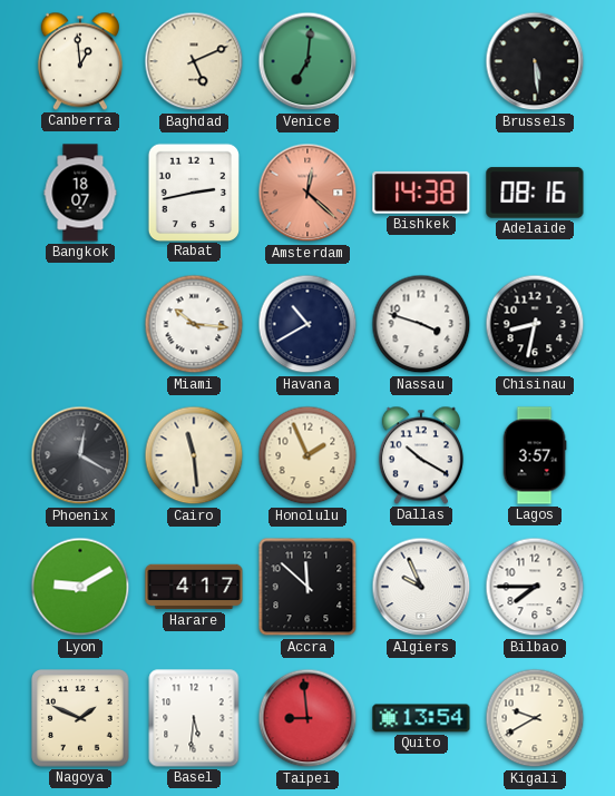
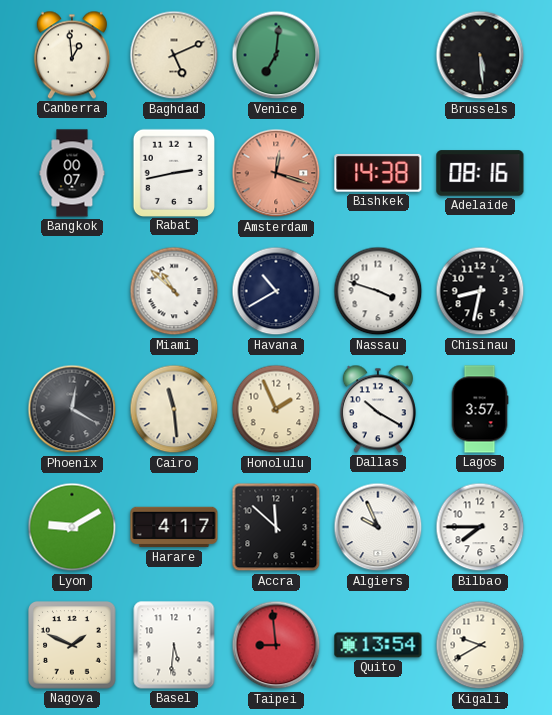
Bangkok: 18:07 -> 00:07
Amsterdam: 12:22 -> 12:18
Miami: 10:16 -> 10:52
